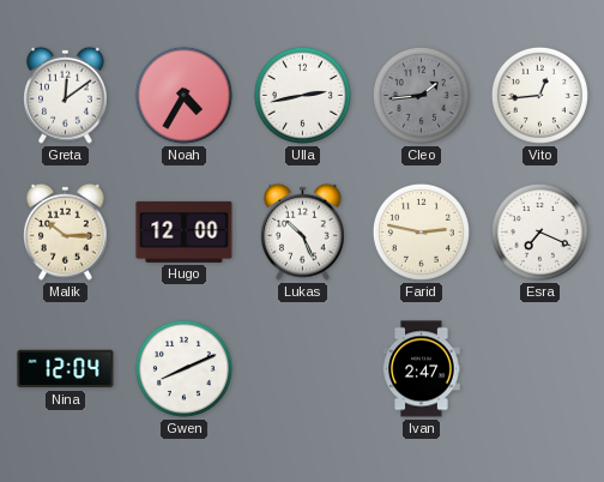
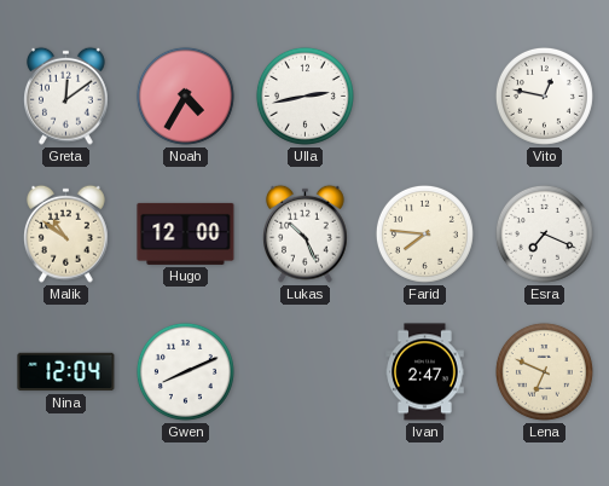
Cleo: 1:44 -> none
Vito: 12:44 -> 12:47
Malik: 10:15 -> 10:51
Farid: 2:47 -> 7:46
Lena: none -> 6:49
